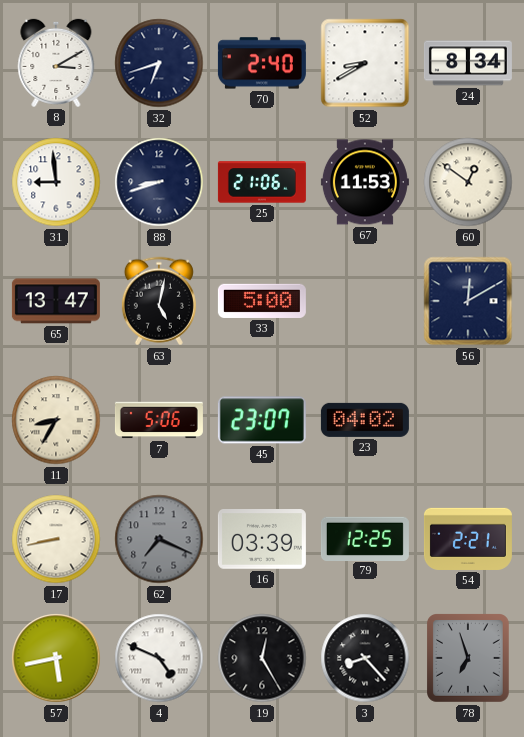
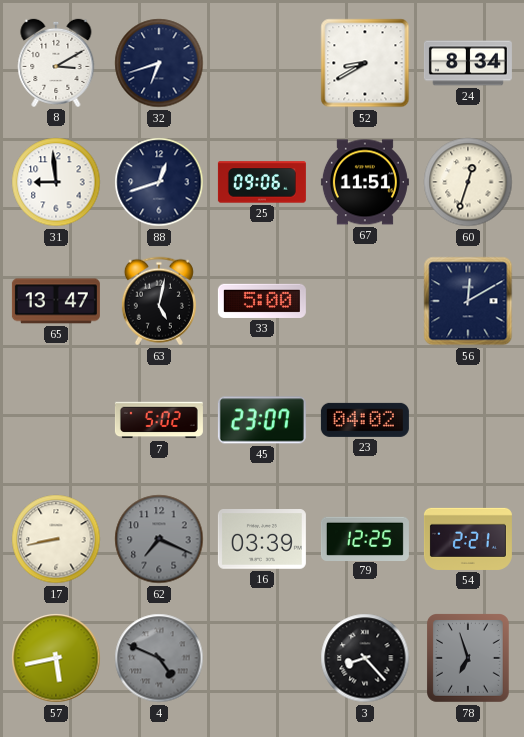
70: 2:40 -> none
88: 8:42 -> 12:42
25: 21:06 -> 09:06
67: 11:53 -> 11:51
60: 12:51 -> 12:33
11: 8:35 -> none
7: 5:06 -> 5:02
4 dial: white -> grey
19: 12:25 -> none
